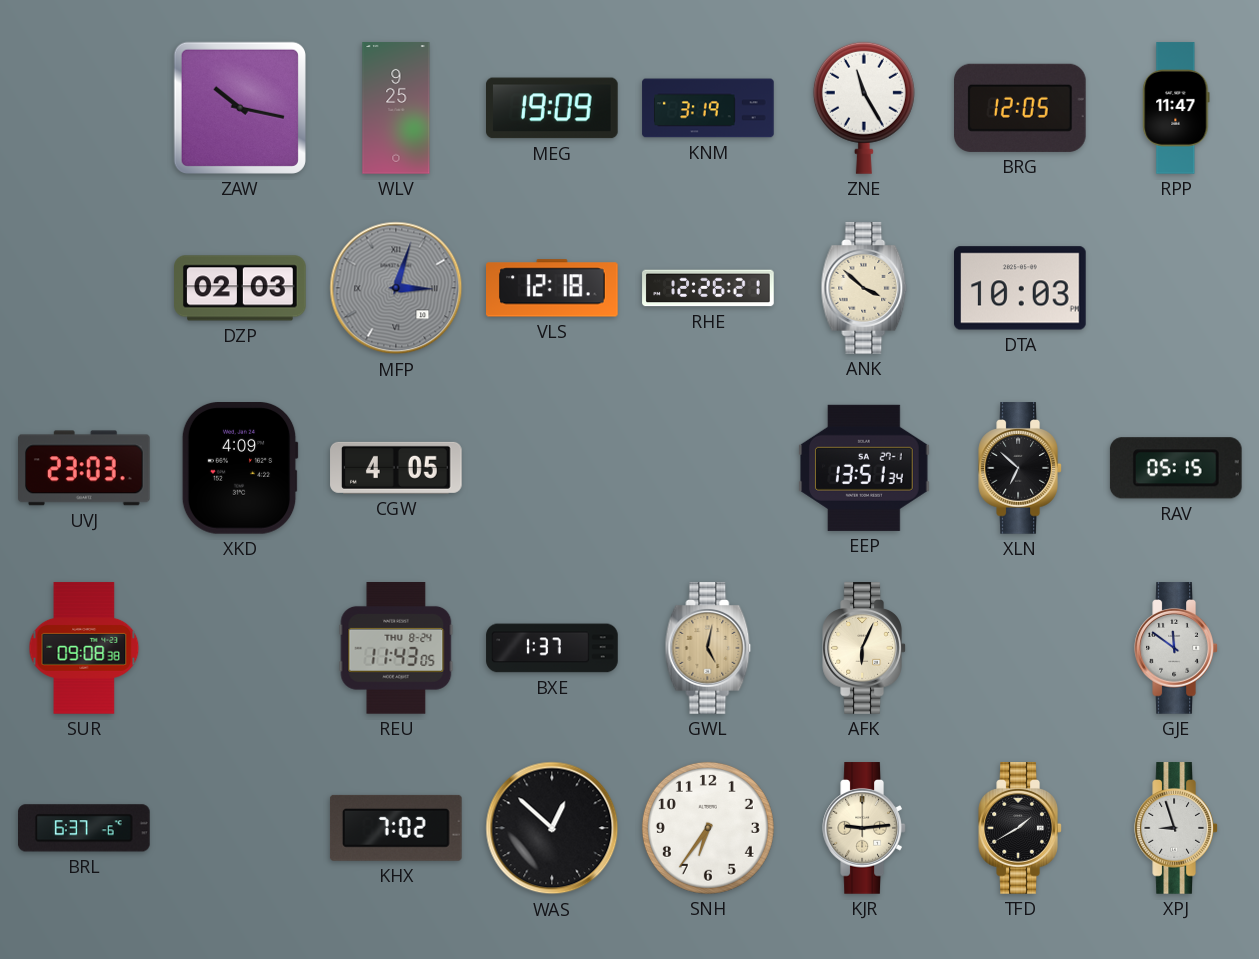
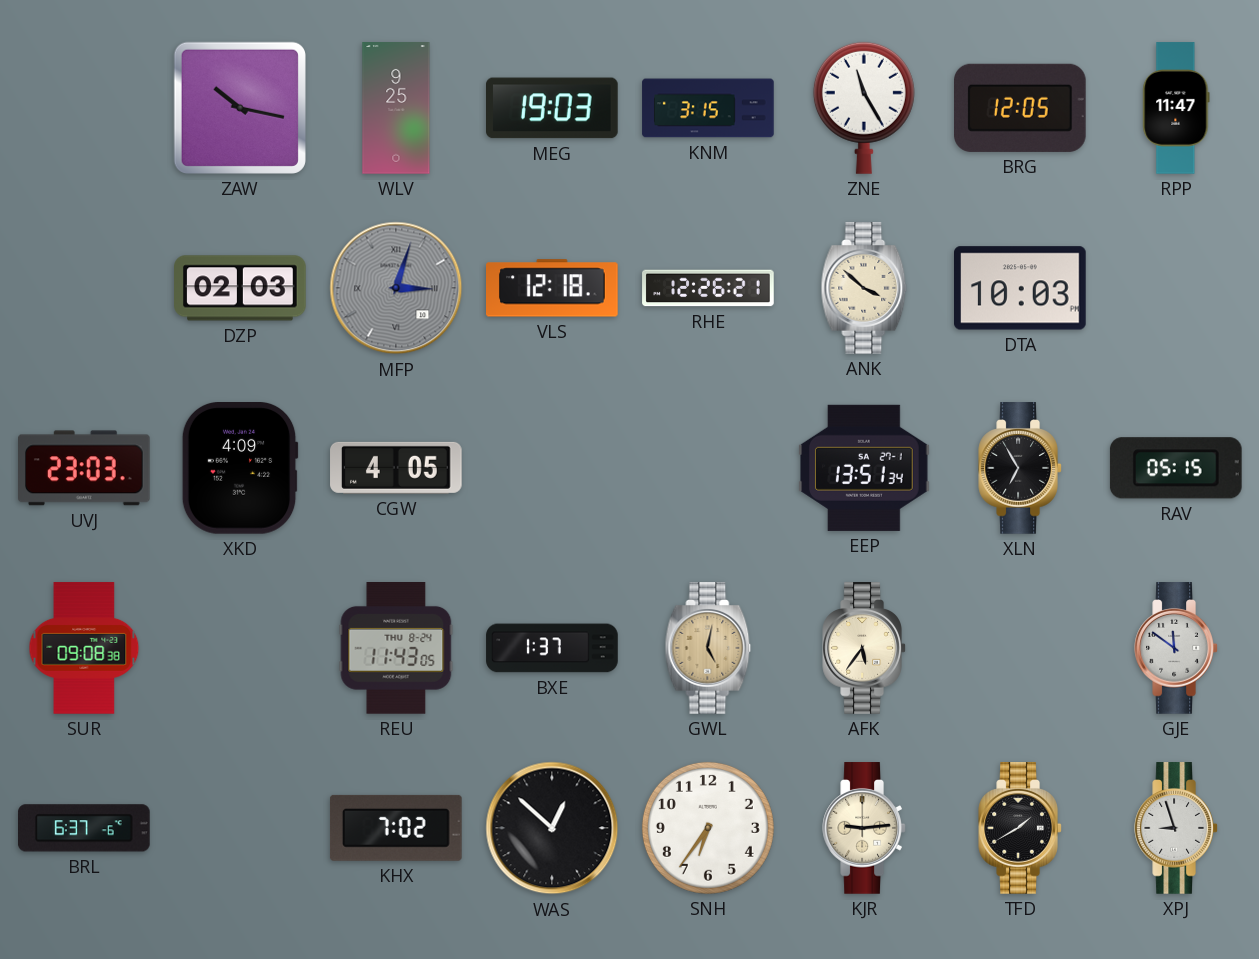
MEG: 19:09 -> 19:03
KNM: 3:19 -> 3:15
XLN: 6:52 -> 6:55
AFK: 6:04 -> 5:36
